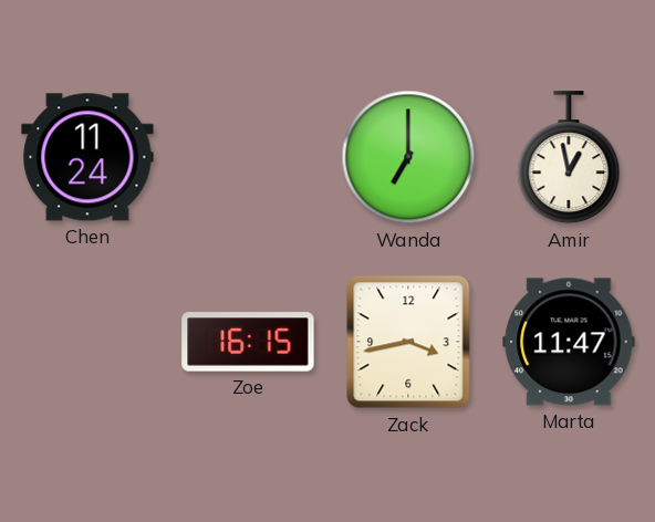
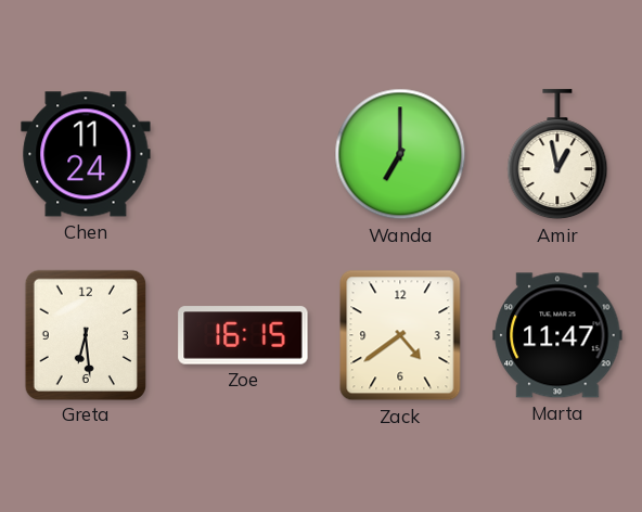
Greta: none -> 6:29
Zack: 3:43 -> 4:39
